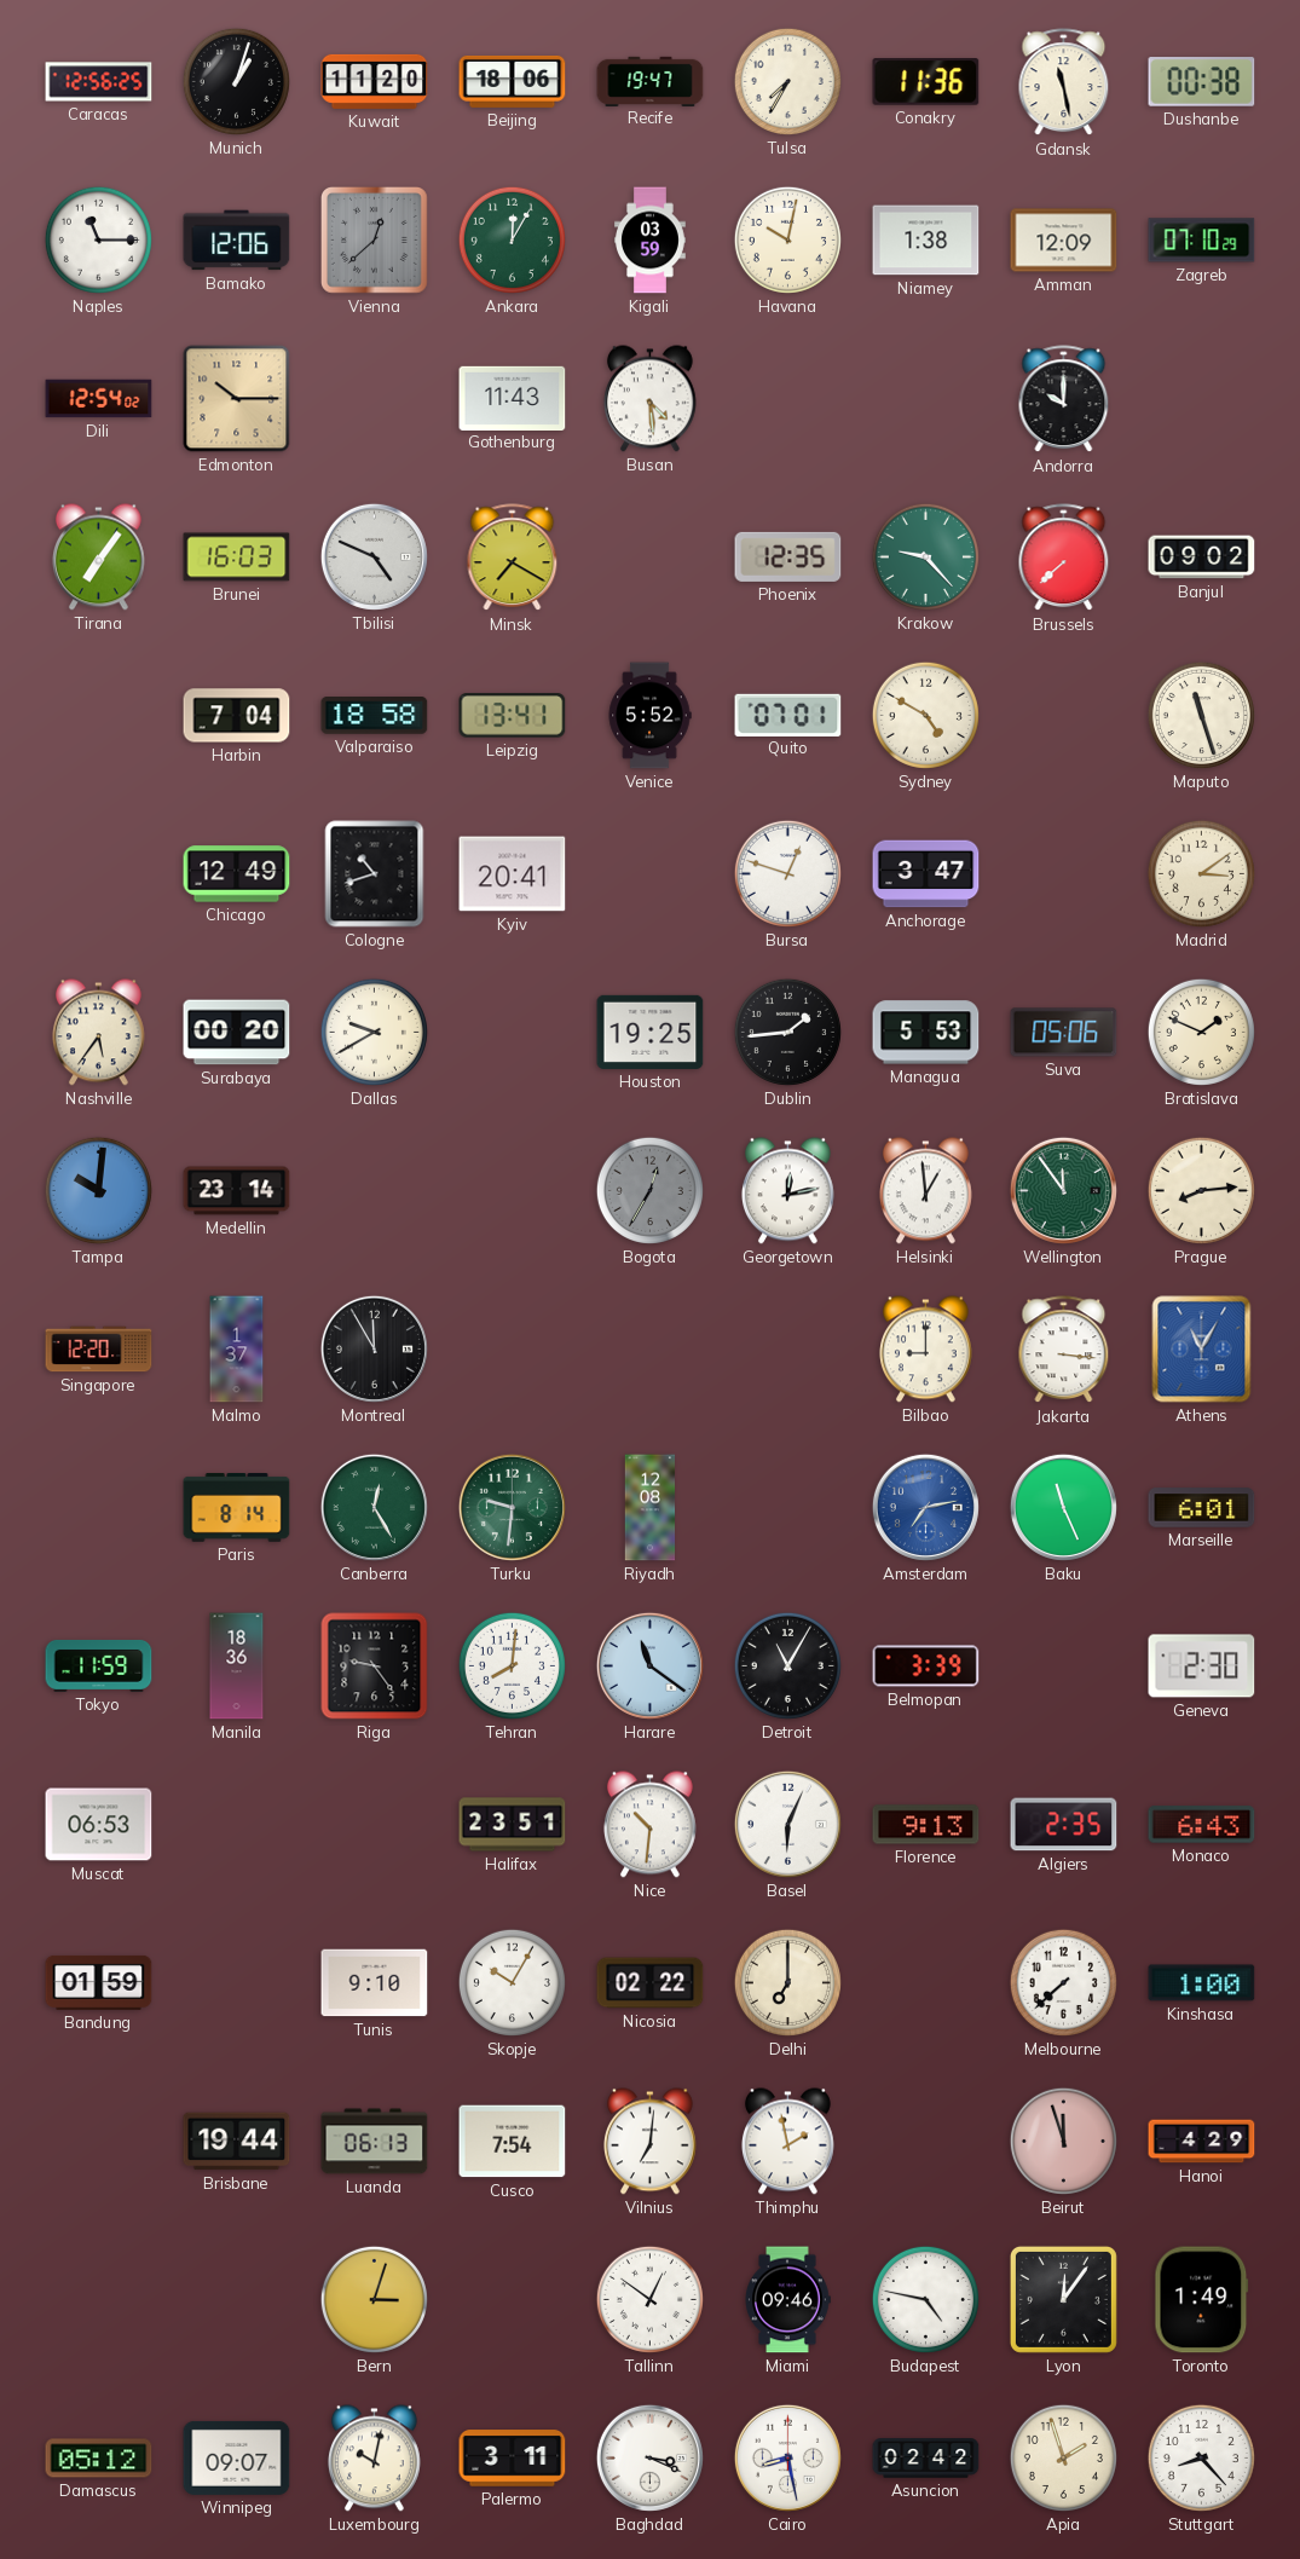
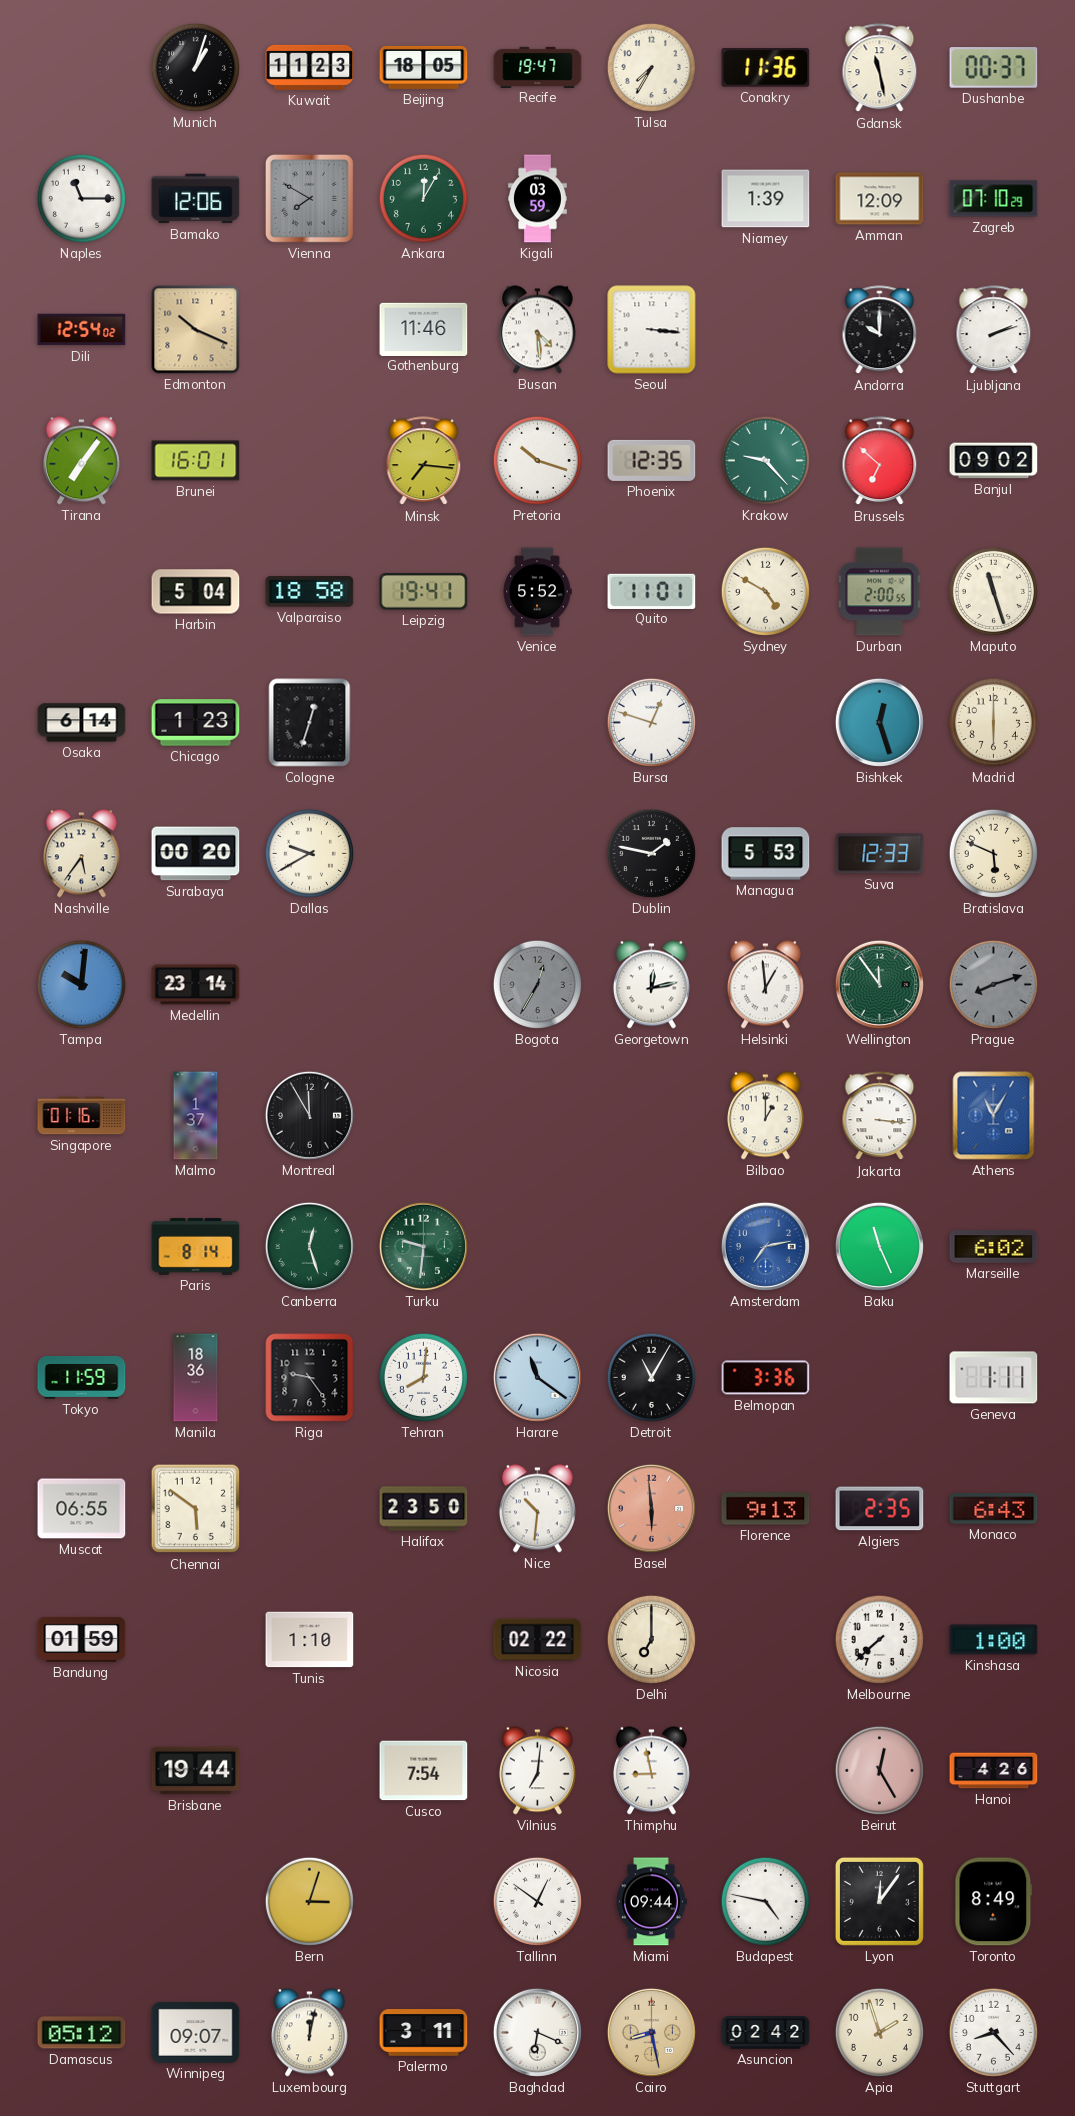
Caracas: 12:56 -> none
Kuwait: 11:20 -> 11:23
Beijing: 18:06 -> 18:05
Dushanbe: 00:38 -> 00:37
Vienna: 12:38 -> 7:50
Havana: 10:02 -> none
Niamey: 1:38 -> 1:39
Edmonton: 10:15 -> 10:19
Gothenburg: 11:43 -> 11:46
Seoul: none -> 3:16
Ljubljana: none -> 2:12
Brunei: 16:03 -> 16:01
Tbilisi: 4:49 -> none
Minsk: 7:20 -> 7:16
Pretoria: none -> 10:18
Brussels: 7:38 -> 6:52
Harbin: 7:04 -> 5:04
Leipzig: 13:41 -> 19:41
Quito: 07:01 -> 11:01
Durban: none -> 2:00
Osaka: none -> 6:14
Chicago: 12:49 -> 1:23
Cologne: 10:42 -> 12:33
Kyiv: 20:41 -> none
Anchorage: 3:47 -> none
Bishkek: none -> 12:27
Madrid: 3:09 -> 6:00
Houston: 19:25 -> none
Dublin: 1:44 -> 1:47
Suva: 05:06 -> 12:33
Bratislava: 1:49 -> 5:49
Prague: 8:14 -> 8:12
Prague dial: cream -> grey
Singapore: 12:20 -> 01:16
Bilbao: 9:00 -> 1:00
Canberra: 12:25 -> 12:27
Riyadh: 12:08 -> none
Marseille: 6:01 -> 6:02
Belmopan: 3:39 -> 3:36
Geneva: 2:30 -> 1:11
Muscat: 06:53 -> 06:55
Chennai: none -> 5:51
Halifax: 23:51 -> 23:50
Basel: 6:04 -> 5:59
Basel dial: white -> salmon
Tunis: 9:10 -> 1:10
Skopje: 10:05 -> none
Luanda: 06:13 -> none
Thimphu: 1:58 -> 8:58
Beirut: 11:57 -> 12:25
Hanoi: 4:29 -> 4:26
Miami: 09:46 -> 09:44
Toronto: 1:49 -> 8:49
Luxembourg: 10:02 -> 12:02
Baghdad: 3:19 -> 6:19
Cairo dial: white -> champagne
